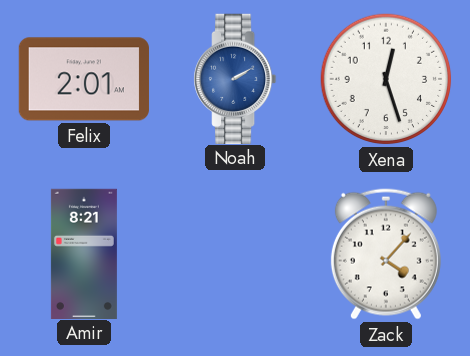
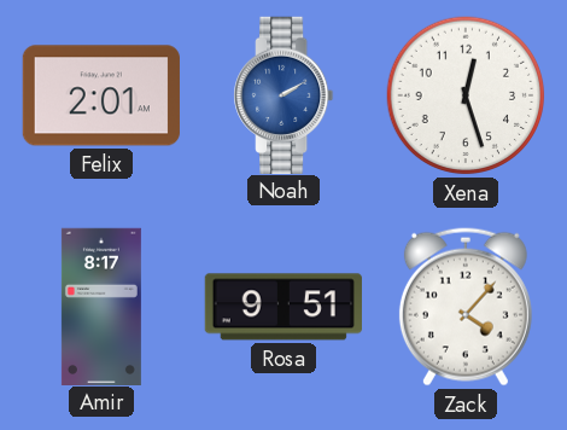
Amir: 8:21 -> 8:17
Rosa: none -> 9:51
